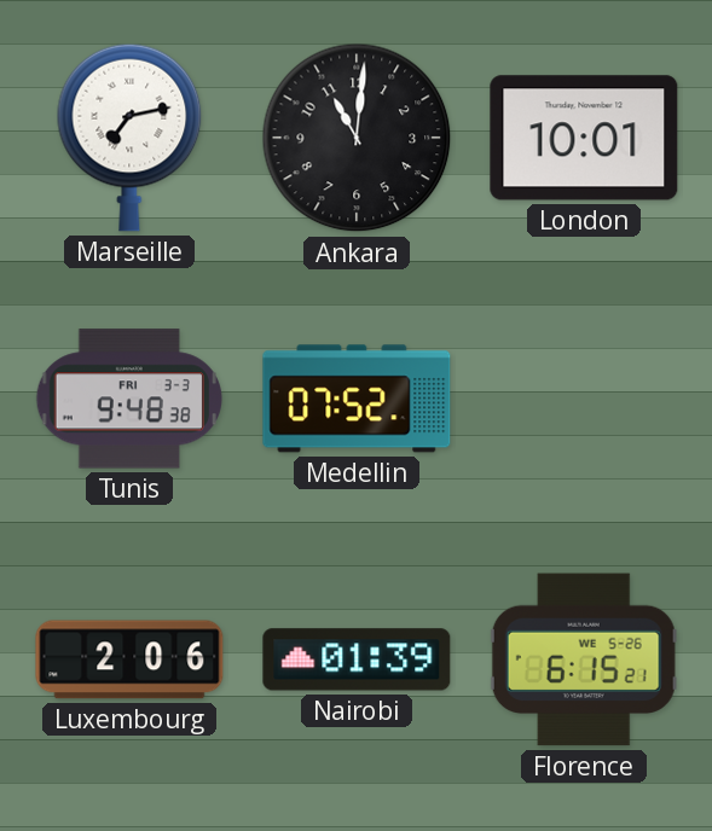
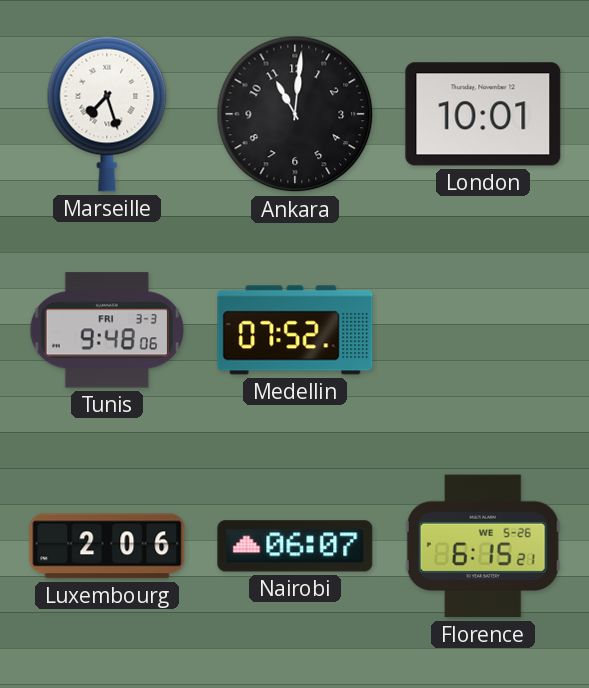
Marseille: 7:13 -> 7:27
Tunis: 9:48:38 -> 9:48:06
Nairobi: 01:39 -> 06:07
